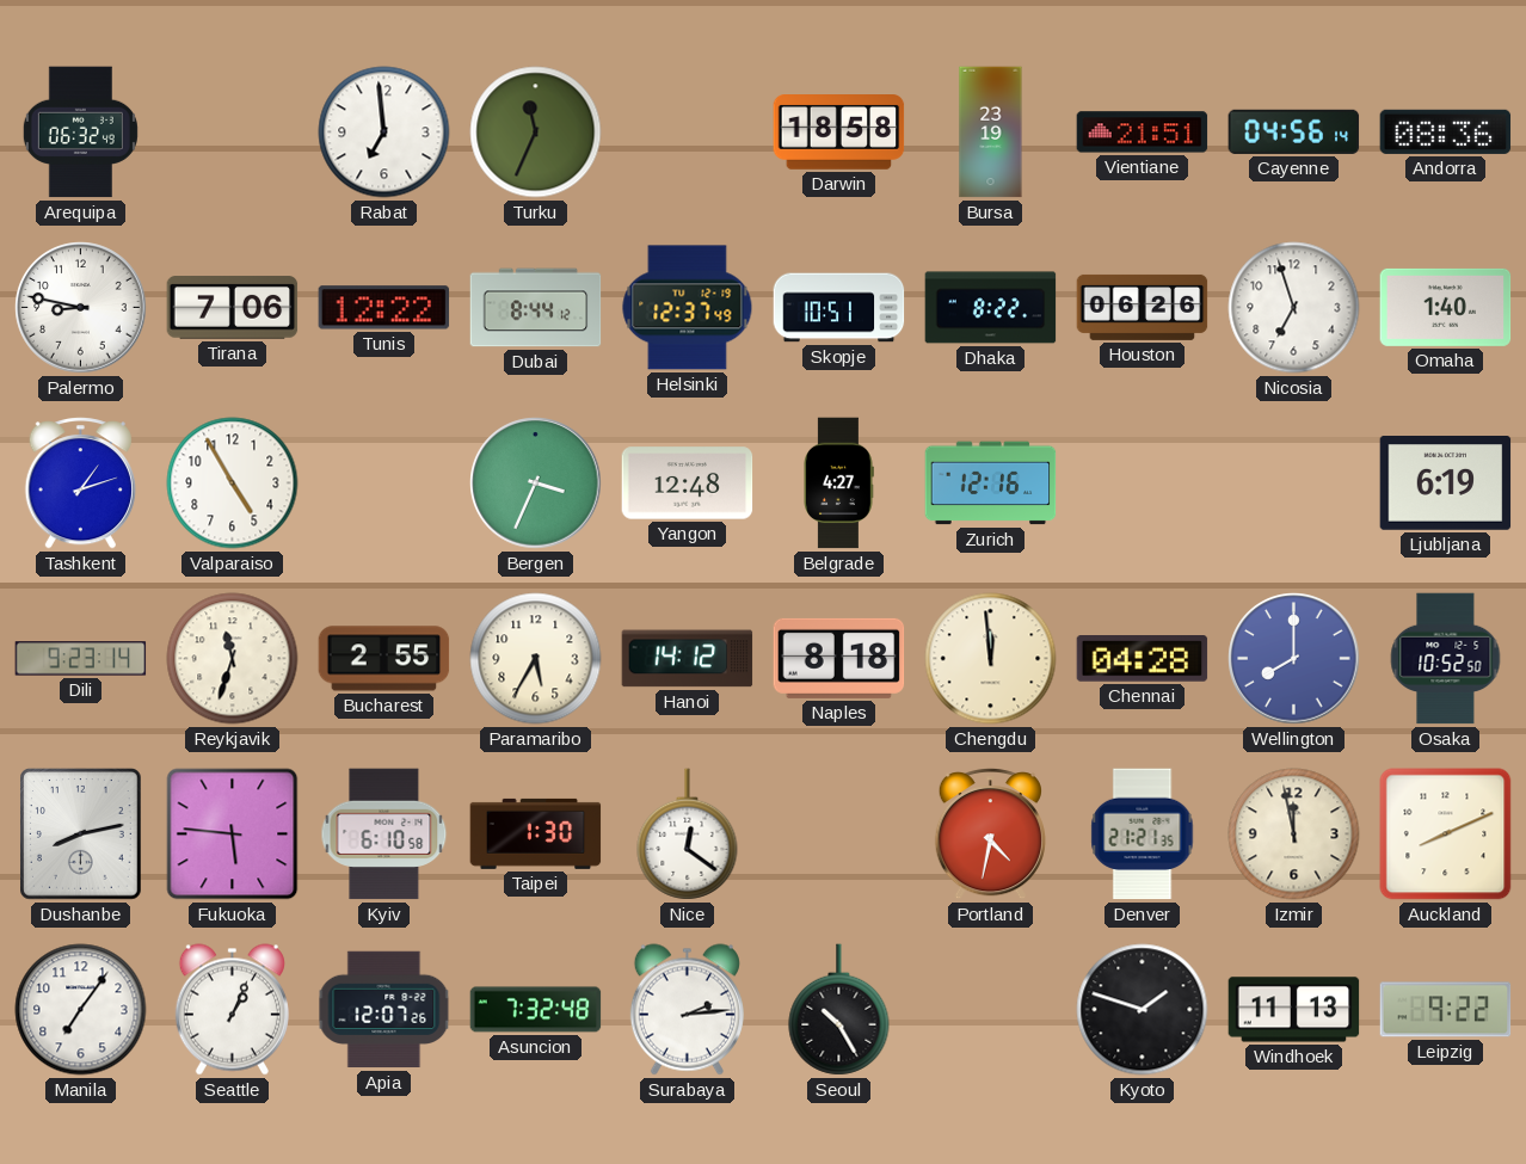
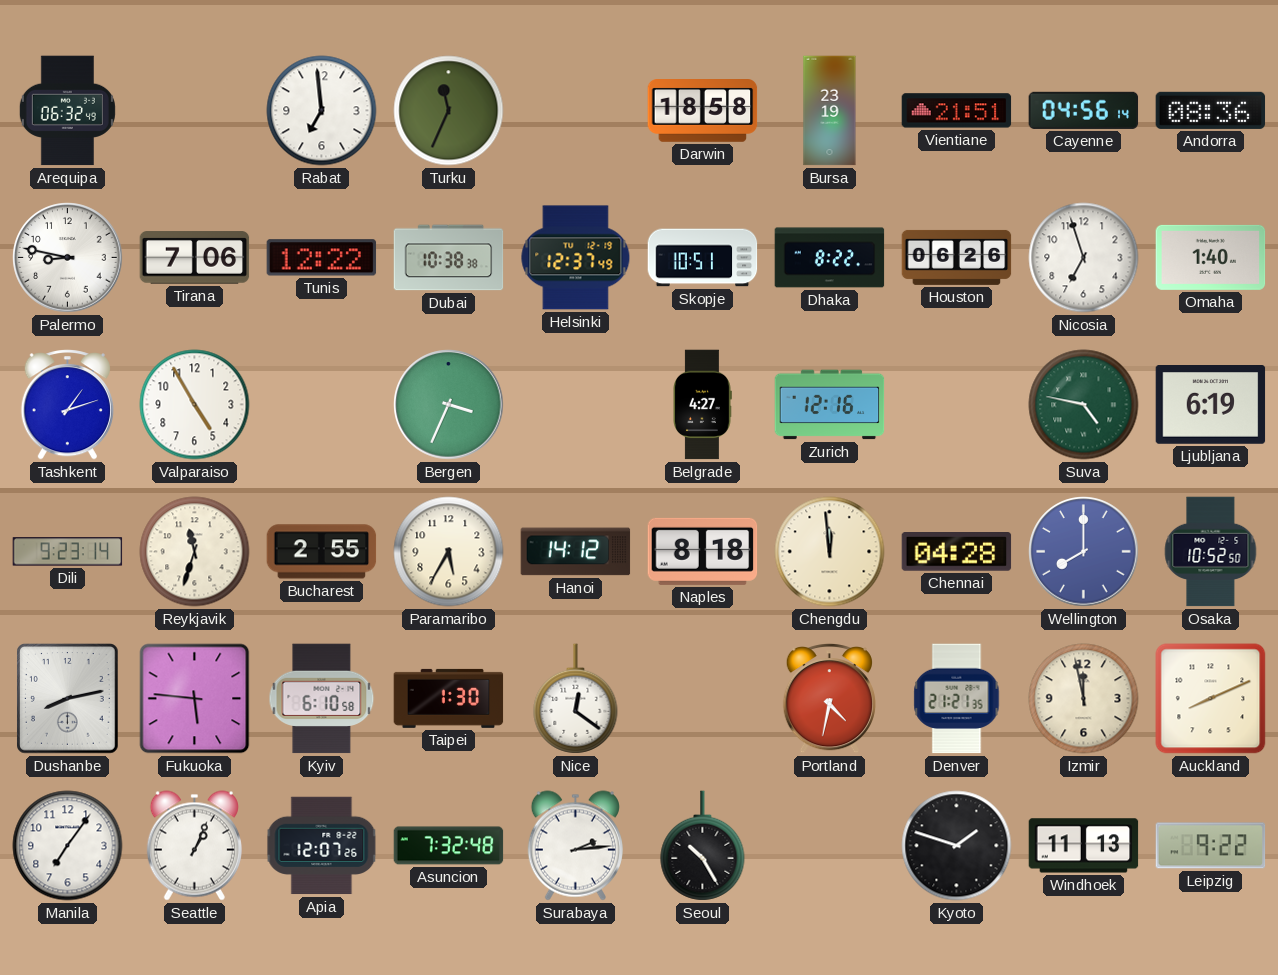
Dubai: 8:44 -> 10:38
Yangon: 12:48 -> none
Suva: none -> 4:47
